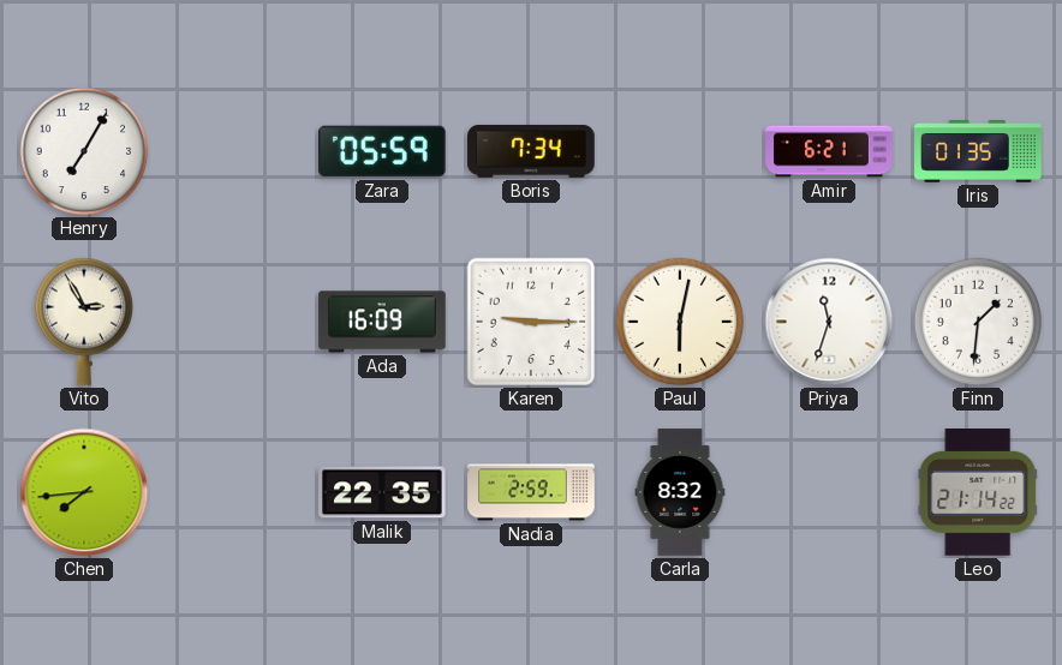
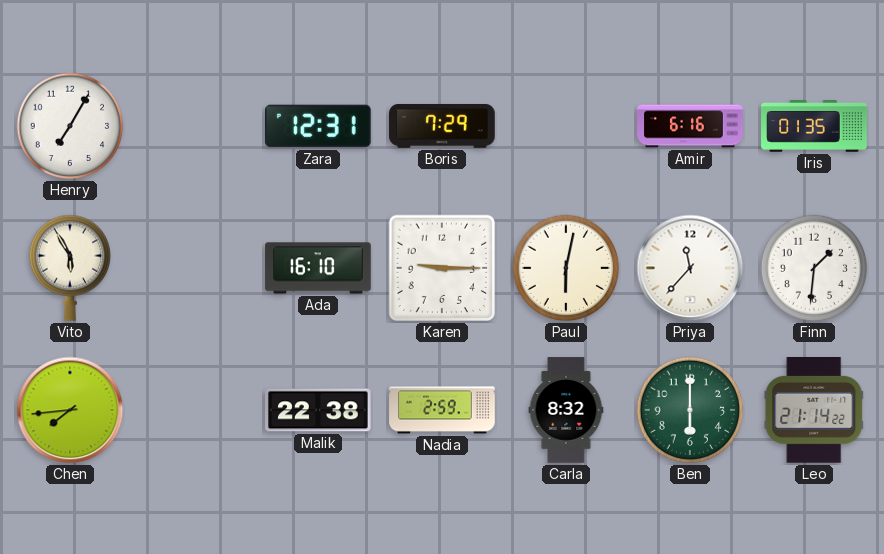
Zara: 05:59 -> 12:31
Boris: 7:34 -> 7:29
Amir: 6:21 -> 6:16
Vito: 2:55 -> 5:55
Ada: 16:09 -> 16:10
Priya: 11:33 -> 11:37
Malik: 22:35 -> 22:38
Ben: none -> 6:00
